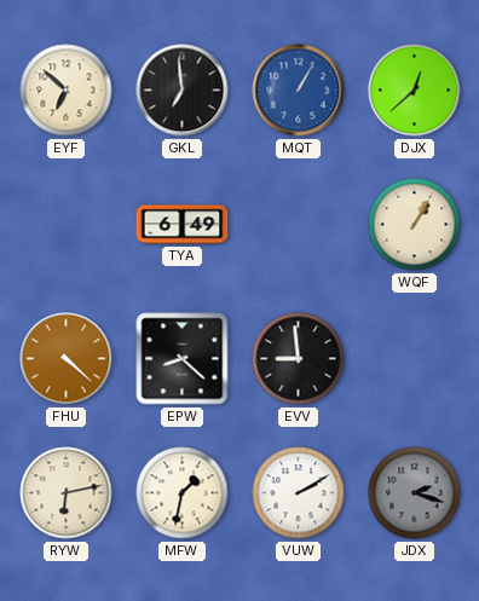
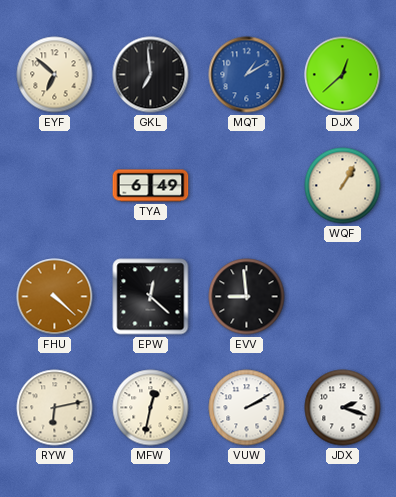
MQT: 1:05 -> 1:10
EPW: 8:22 -> 12:22
MFW: 1:32 -> 12:32
JDX dial: grey -> white
